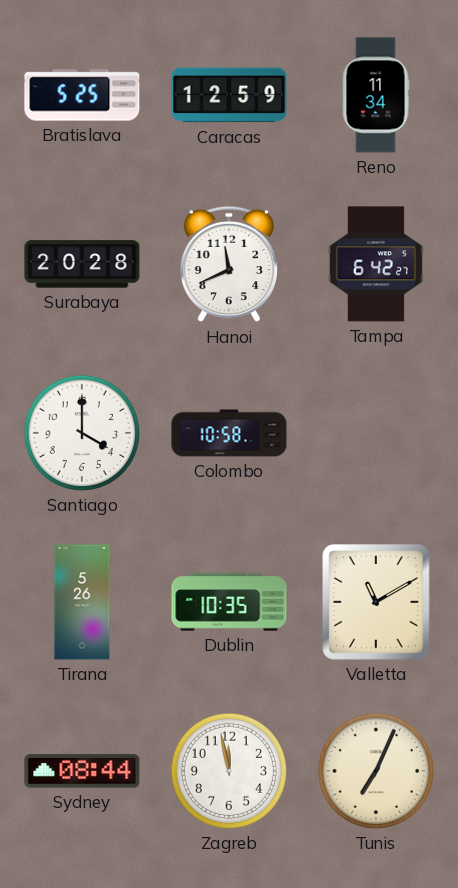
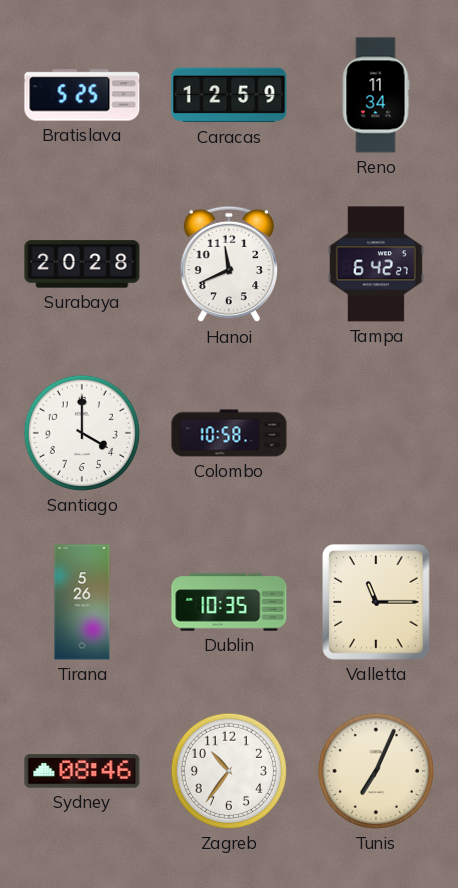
Valletta: 11:10 -> 11:15
Sydney: 08:44 -> 08:46
Zagreb: 11:58 -> 10:36
